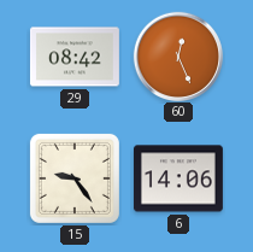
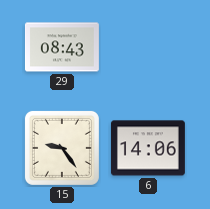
29: 08:42 -> 08:43
60: 12:26 -> none
